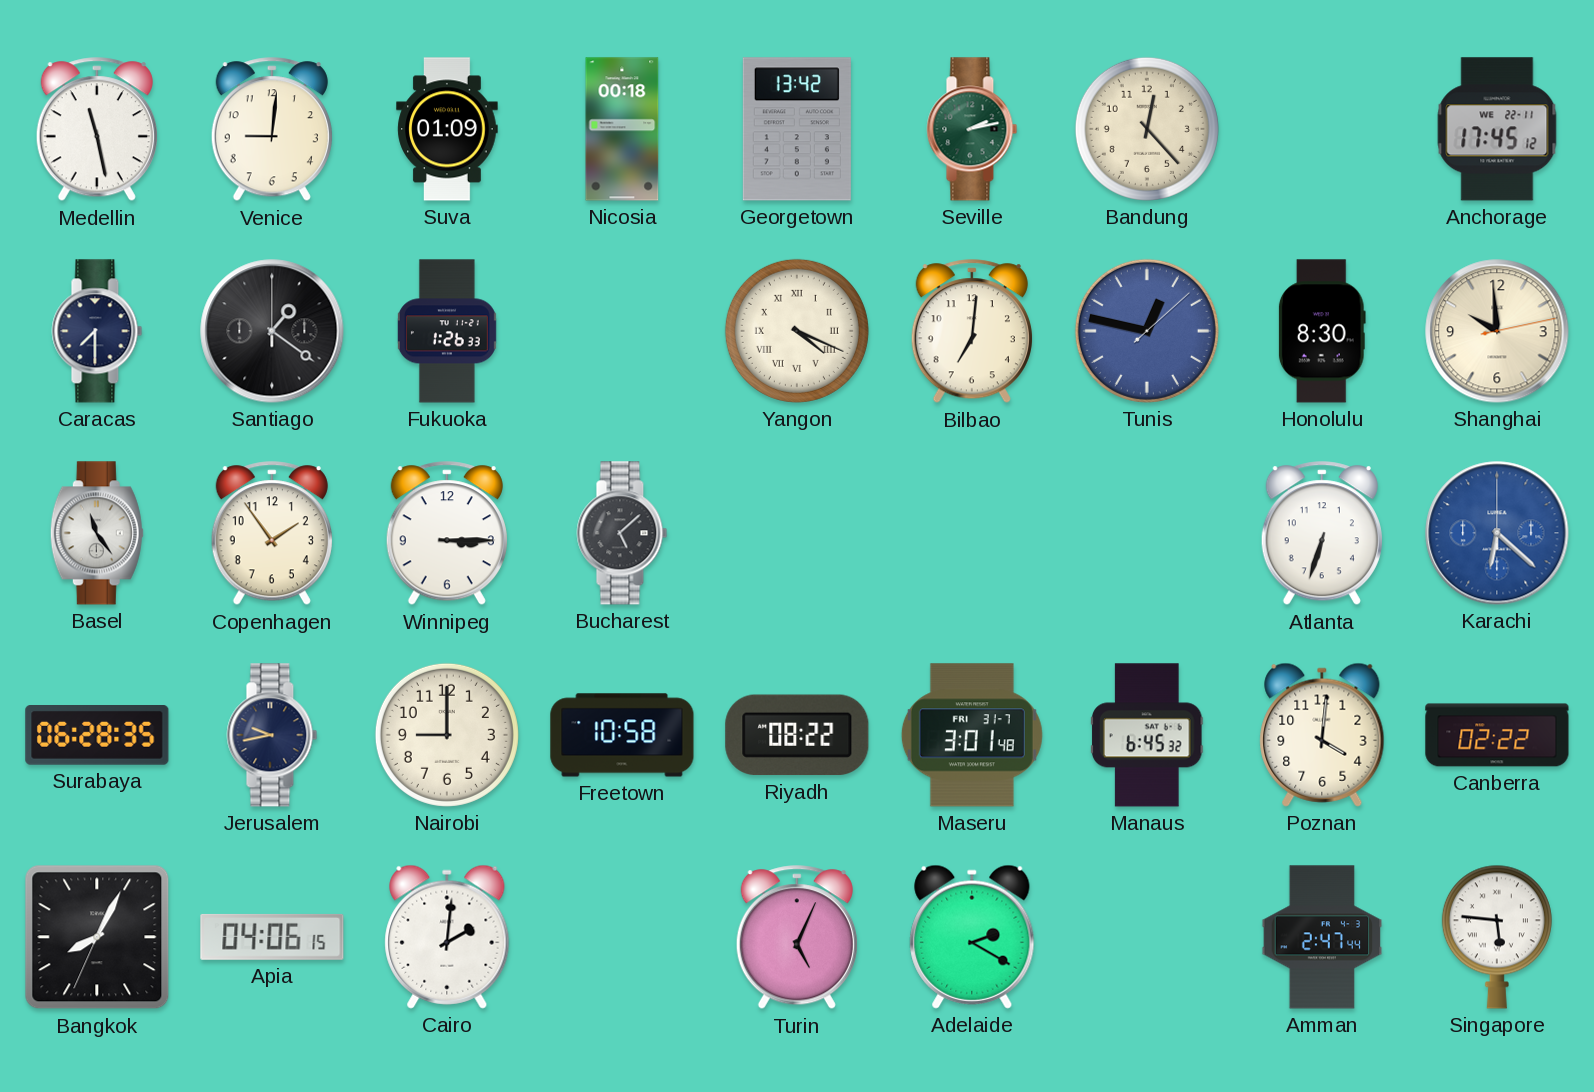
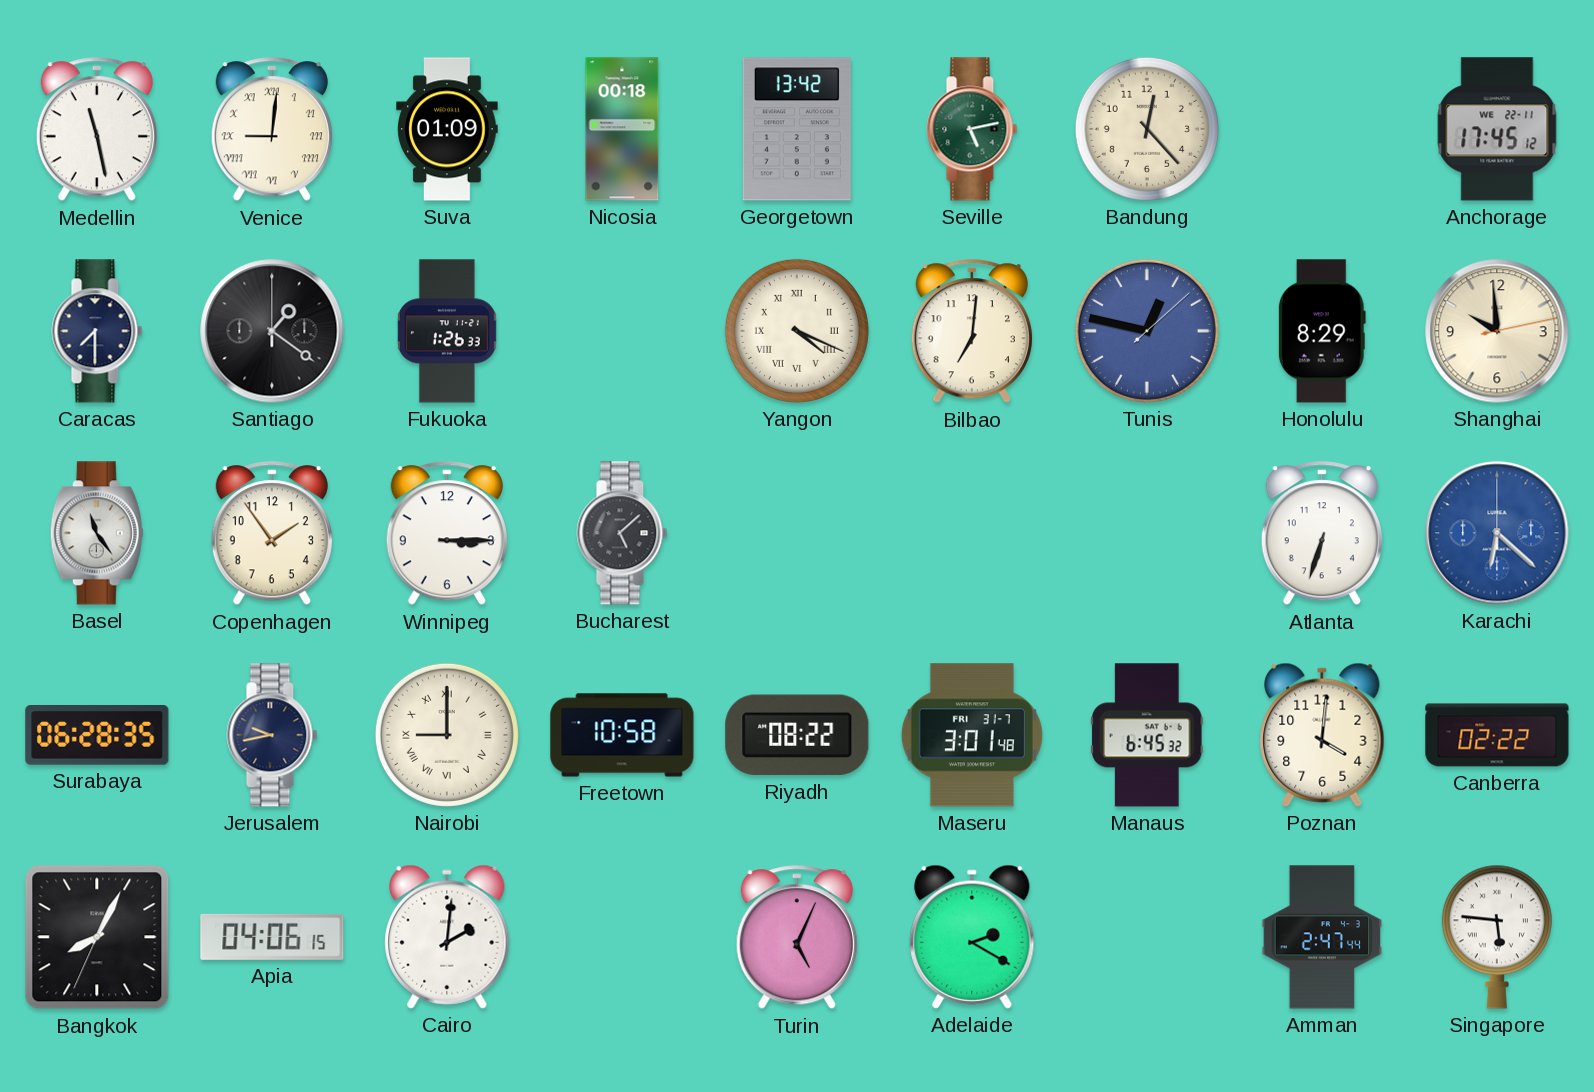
Venice numerals: Arabic -> Roman
Seville: 2:13 -> 5:13
Honolulu: 8:30 -> 8:29
Nairobi numerals: Arabic -> Roman
